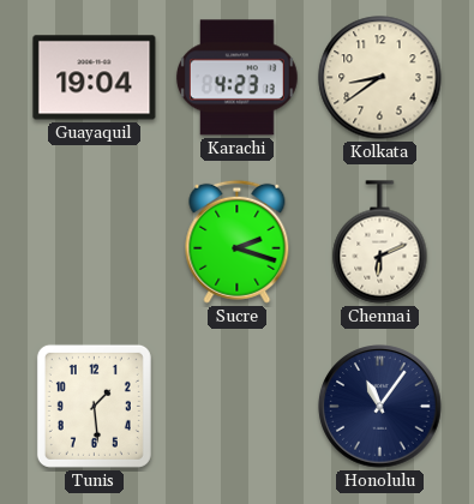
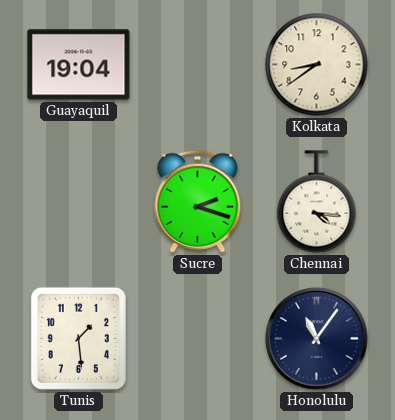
Karachi: 4:23 -> none
Chennai: 6:11 -> 4:16
